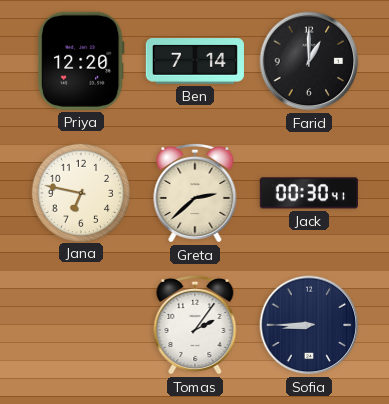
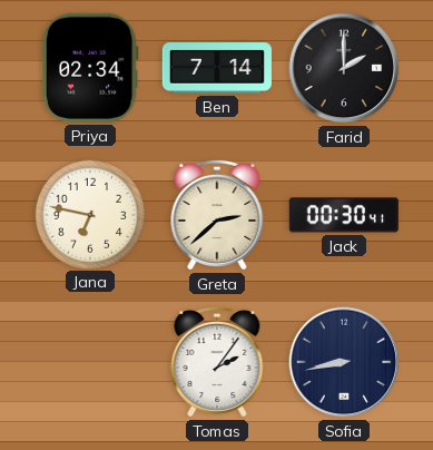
Priya: 12:20 -> 02:34
Farid: 1:00 -> 2:00
Sofia: 8:45 -> 8:43
